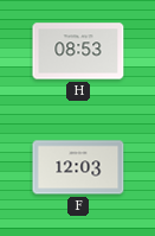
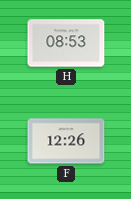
F: 12:03 -> 12:26
